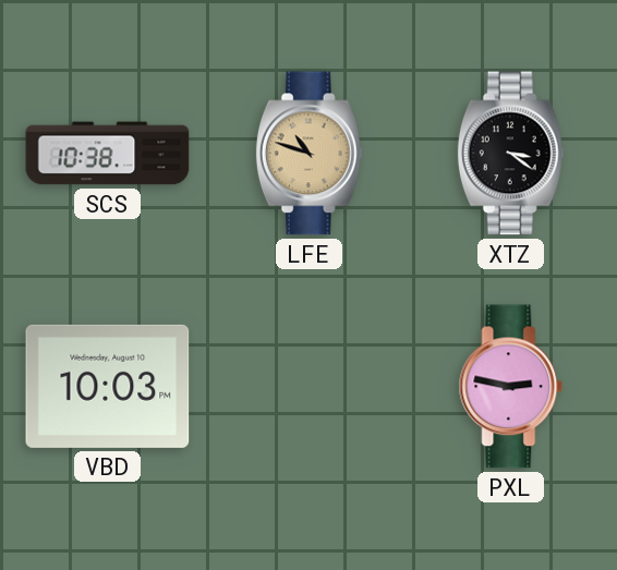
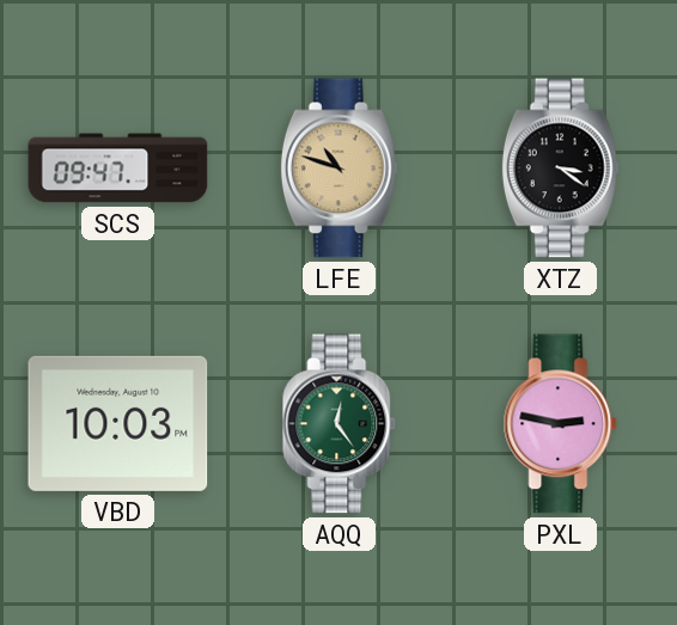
SCS: 10:38 -> 09:47
AQQ: none -> 12:24
